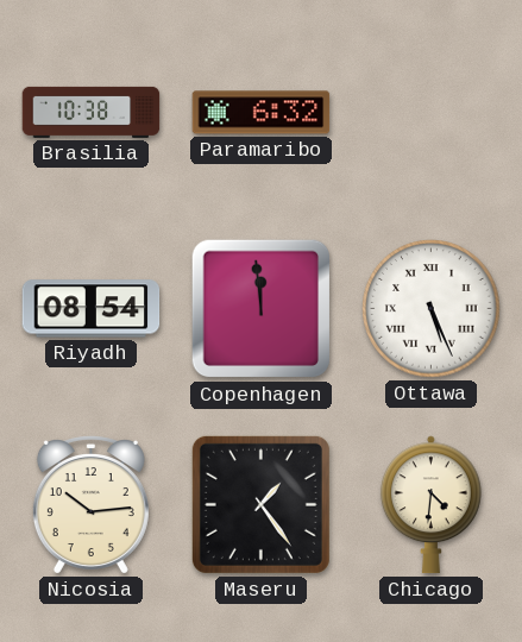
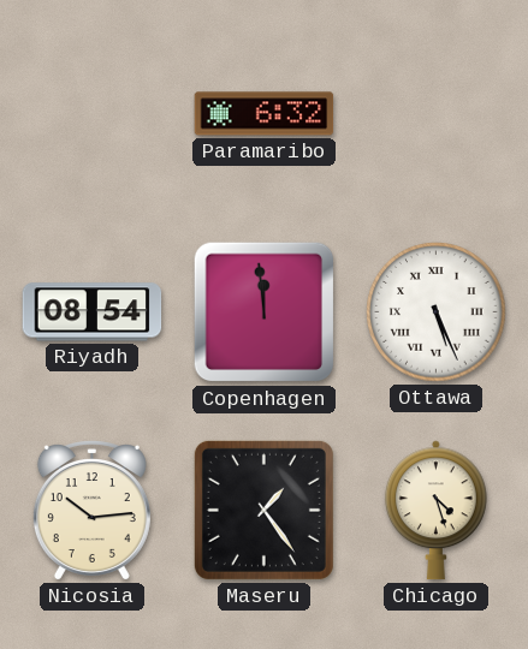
Brasilia: 10:38 -> none
Chicago: 4:31 -> 4:27
